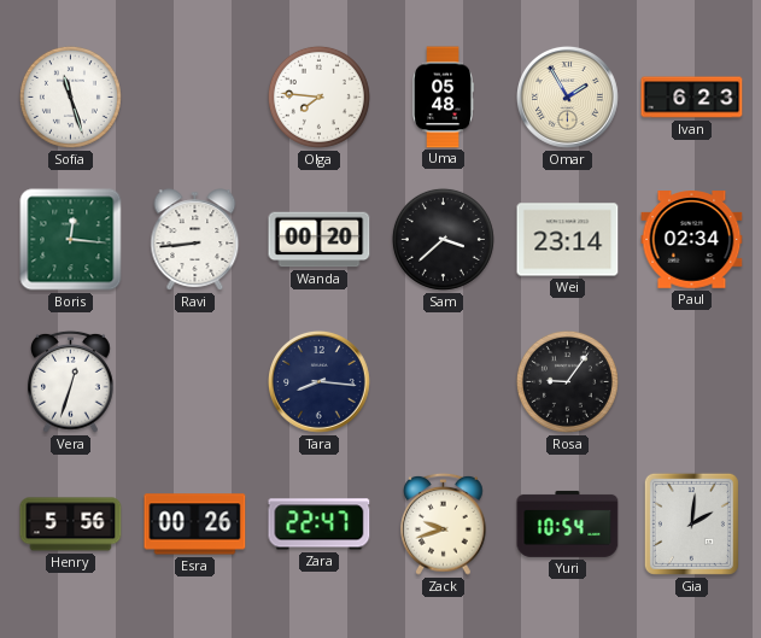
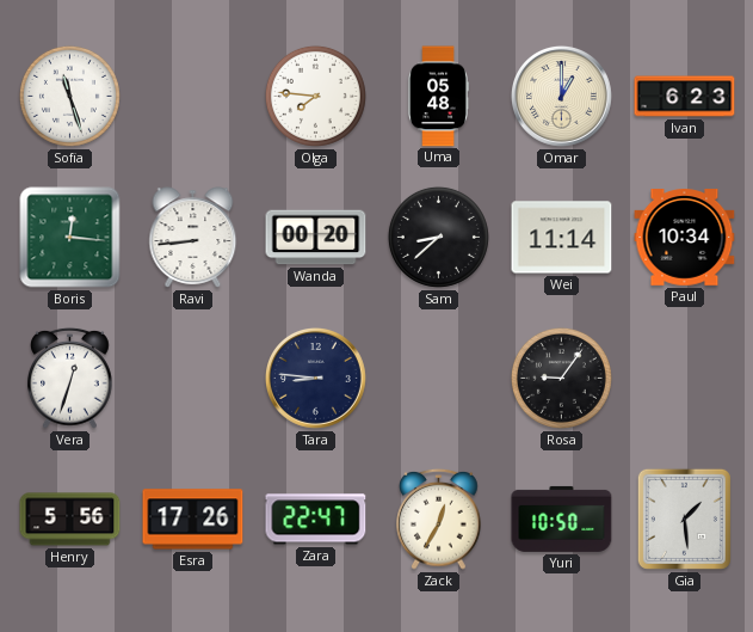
Omar: 1:55 -> 1:00
Sam: 3:38 -> 8:38
Wei: 23:14 -> 11:14
Paul: 02:34 -> 10:34
Tara: 8:16 -> 8:46
Esra: 00:26 -> 17:26
Zack: 9:42 -> 12:35
Yuri: 10:54 -> 10:50
Gia: 2:01 -> 1:29
